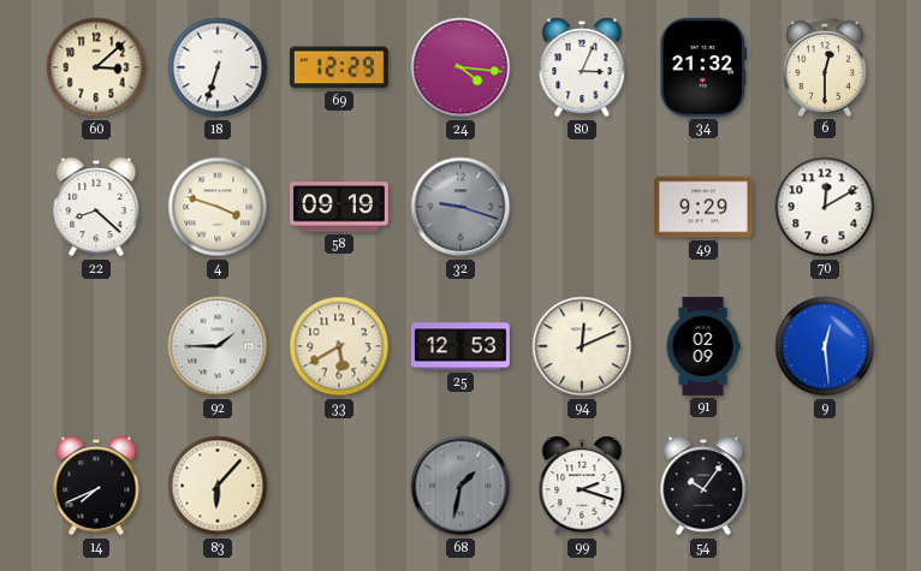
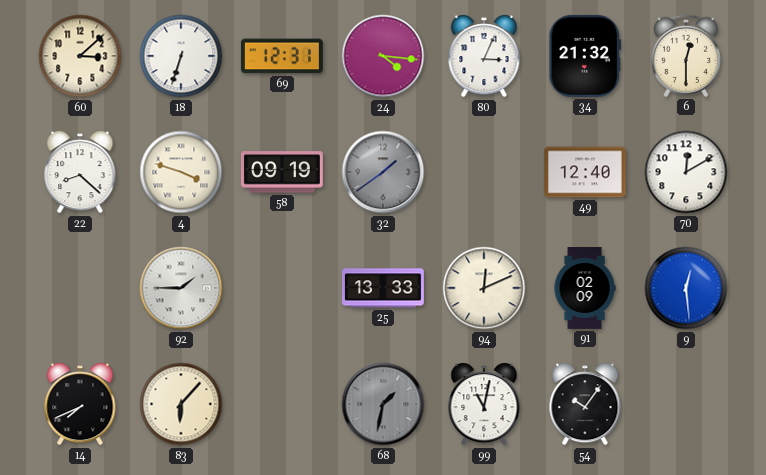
69: 12:29 -> 12:31
32: 9:18 -> 1:39
49: 9:29 -> 12:40
33: 5:40 -> none
25: 12:53 -> 13:33
99: 2:18 -> 11:02
